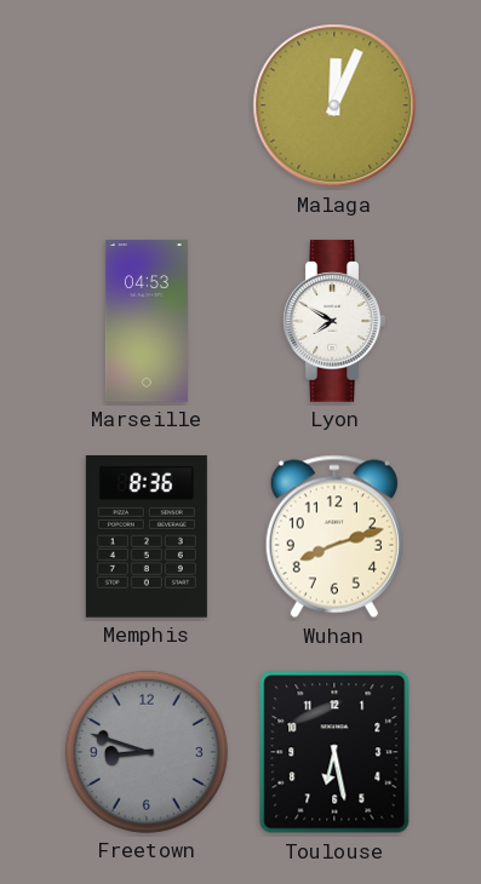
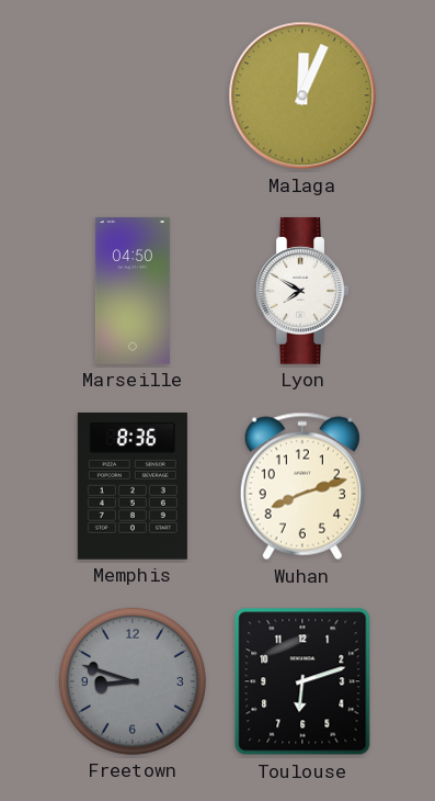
Marseille: 04:53 -> 04:50
Toulouse: 6:28 -> 6:12
